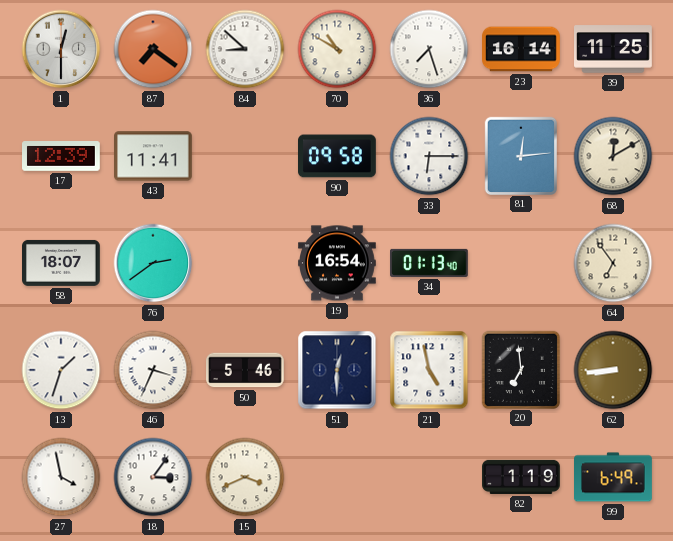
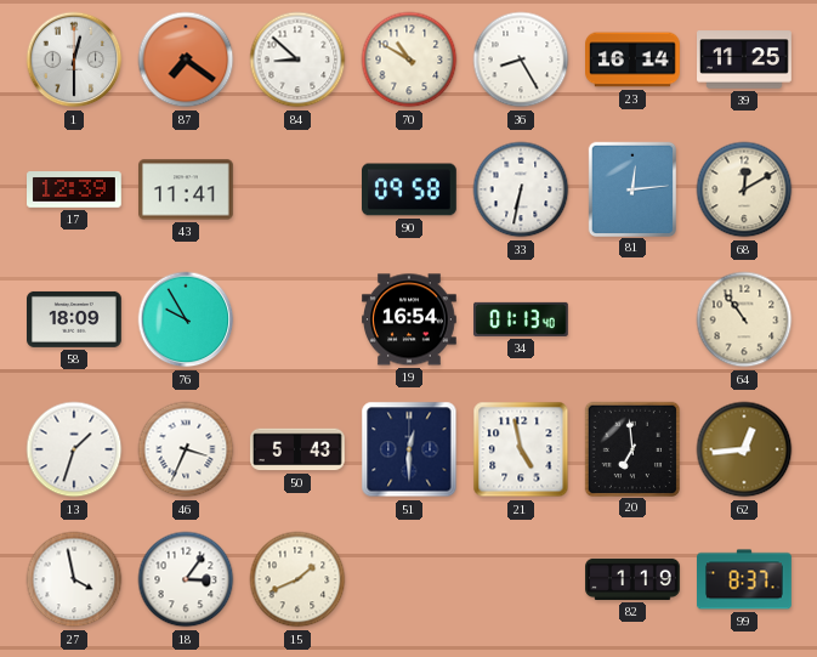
36: 7:27 -> 8:25
33: 6:15 -> 6:32
58: 18:07 -> 18:09
76: 2:39 -> 9:55
64: 6:54 -> 10:54
50: 5:46 -> 5:43
62: 8:44 -> 12:44
15: 3:41 -> 1:41
99: 6:49 -> 8:37
